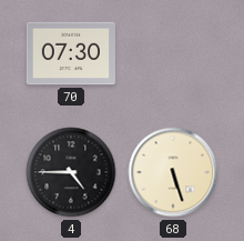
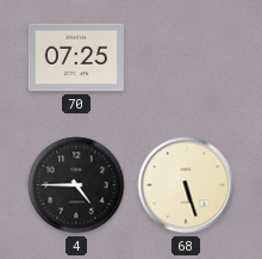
70: 07:30 -> 07:25
